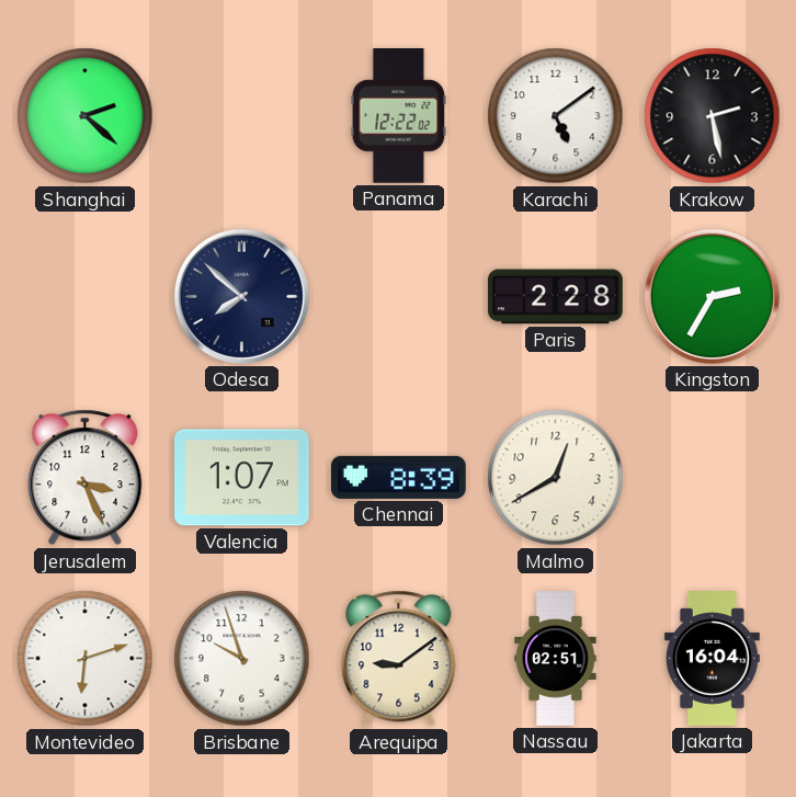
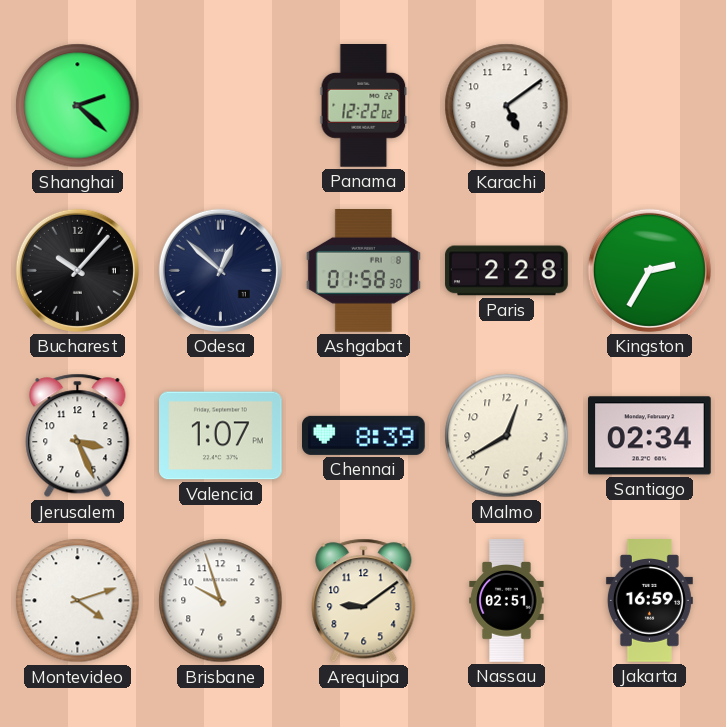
Krakow: 2:28 -> none
Bucharest: none -> 10:07
Odesa: 7:52 -> 12:52
Ashgabat: none -> 01:58
Santiago: none -> 02:34
Montevideo: 6:12 -> 4:12
Jakarta: 16:04 -> 16:59
